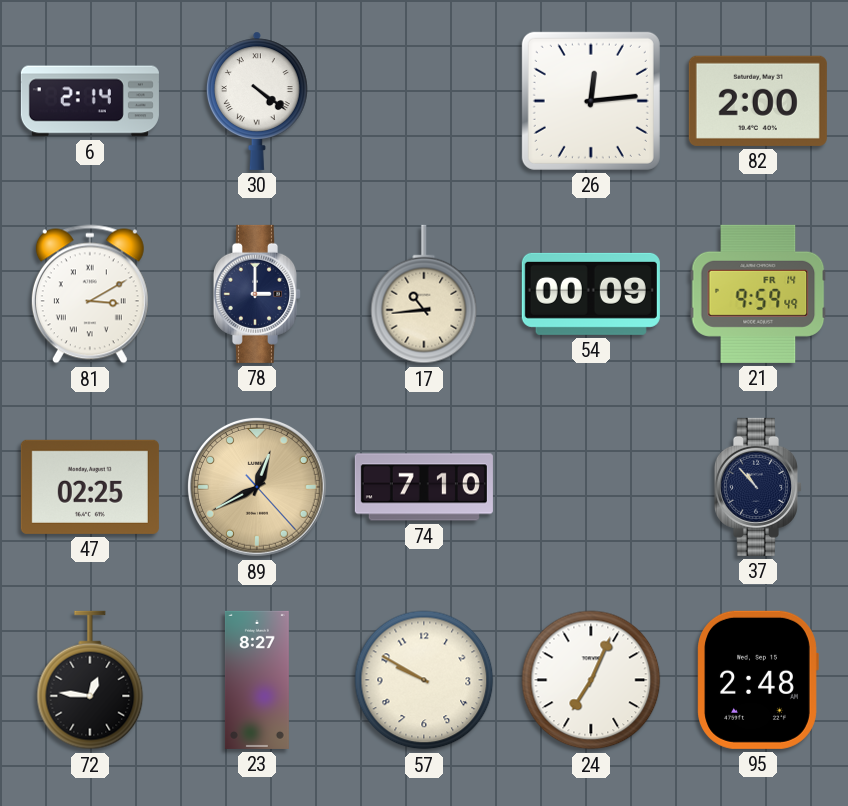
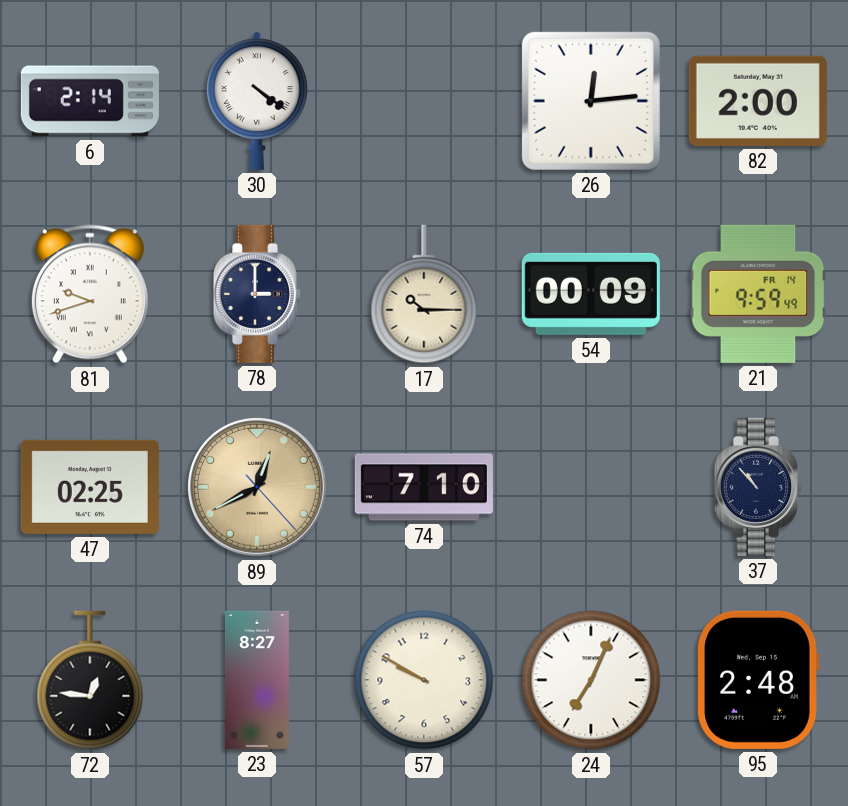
81: 3:10 -> 9:42
17: 10:44 -> 10:15
